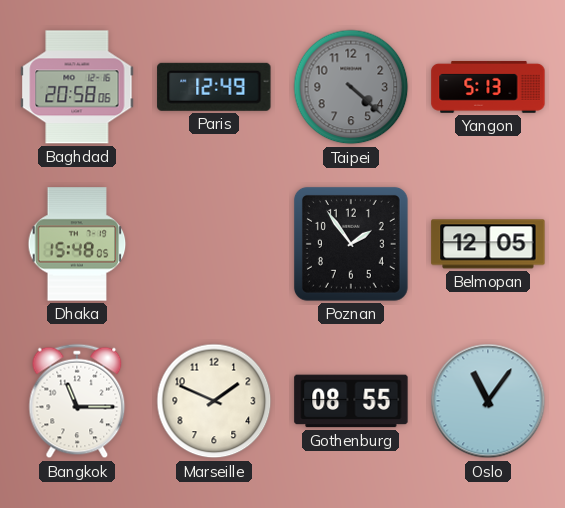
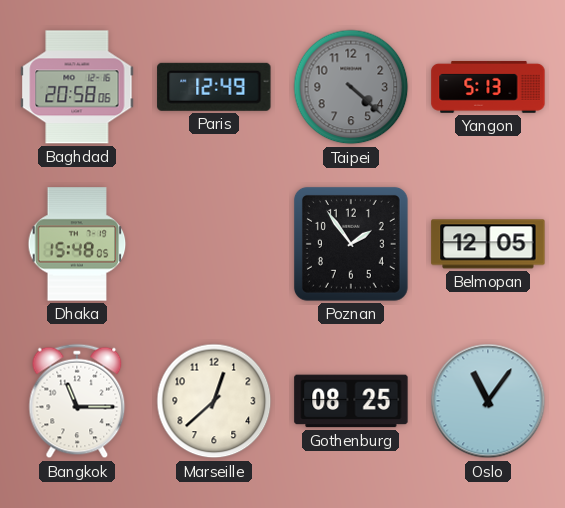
Marseille: 1:49 -> 12:38
Gothenburg: 08:55 -> 08:25
